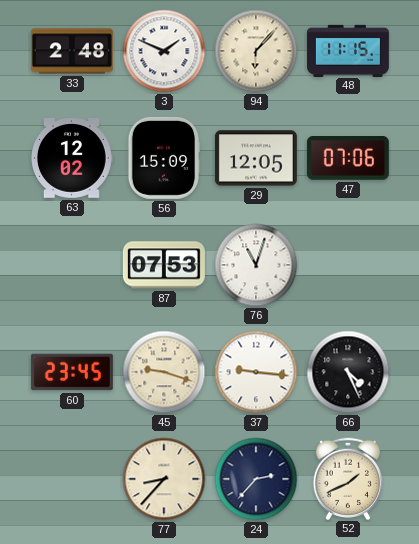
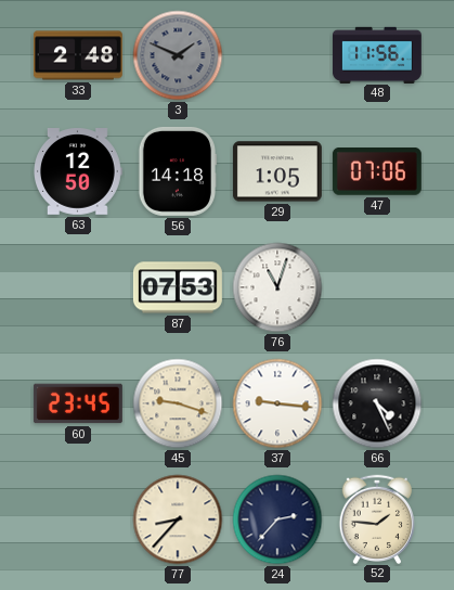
3 dial: white -> grey
94: 6:07 -> none
48: 11:15 -> 11:56
63: 12:02 -> 12:50
56: 15:09 -> 14:18
29: 12:05 -> 1:05
52: 1:41 -> 1:46
